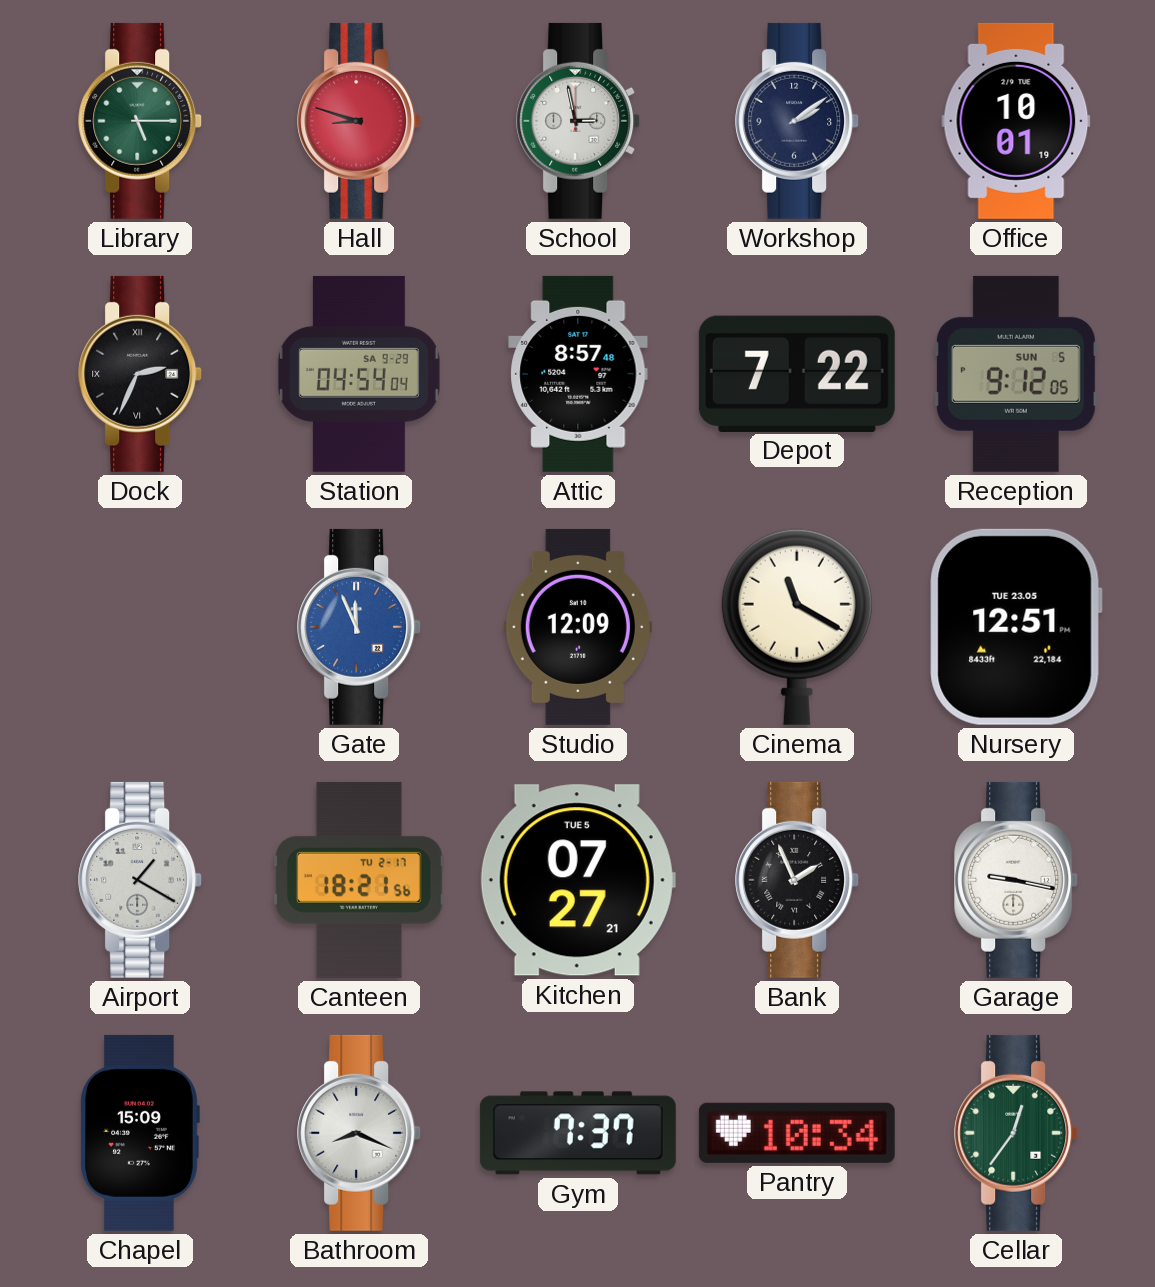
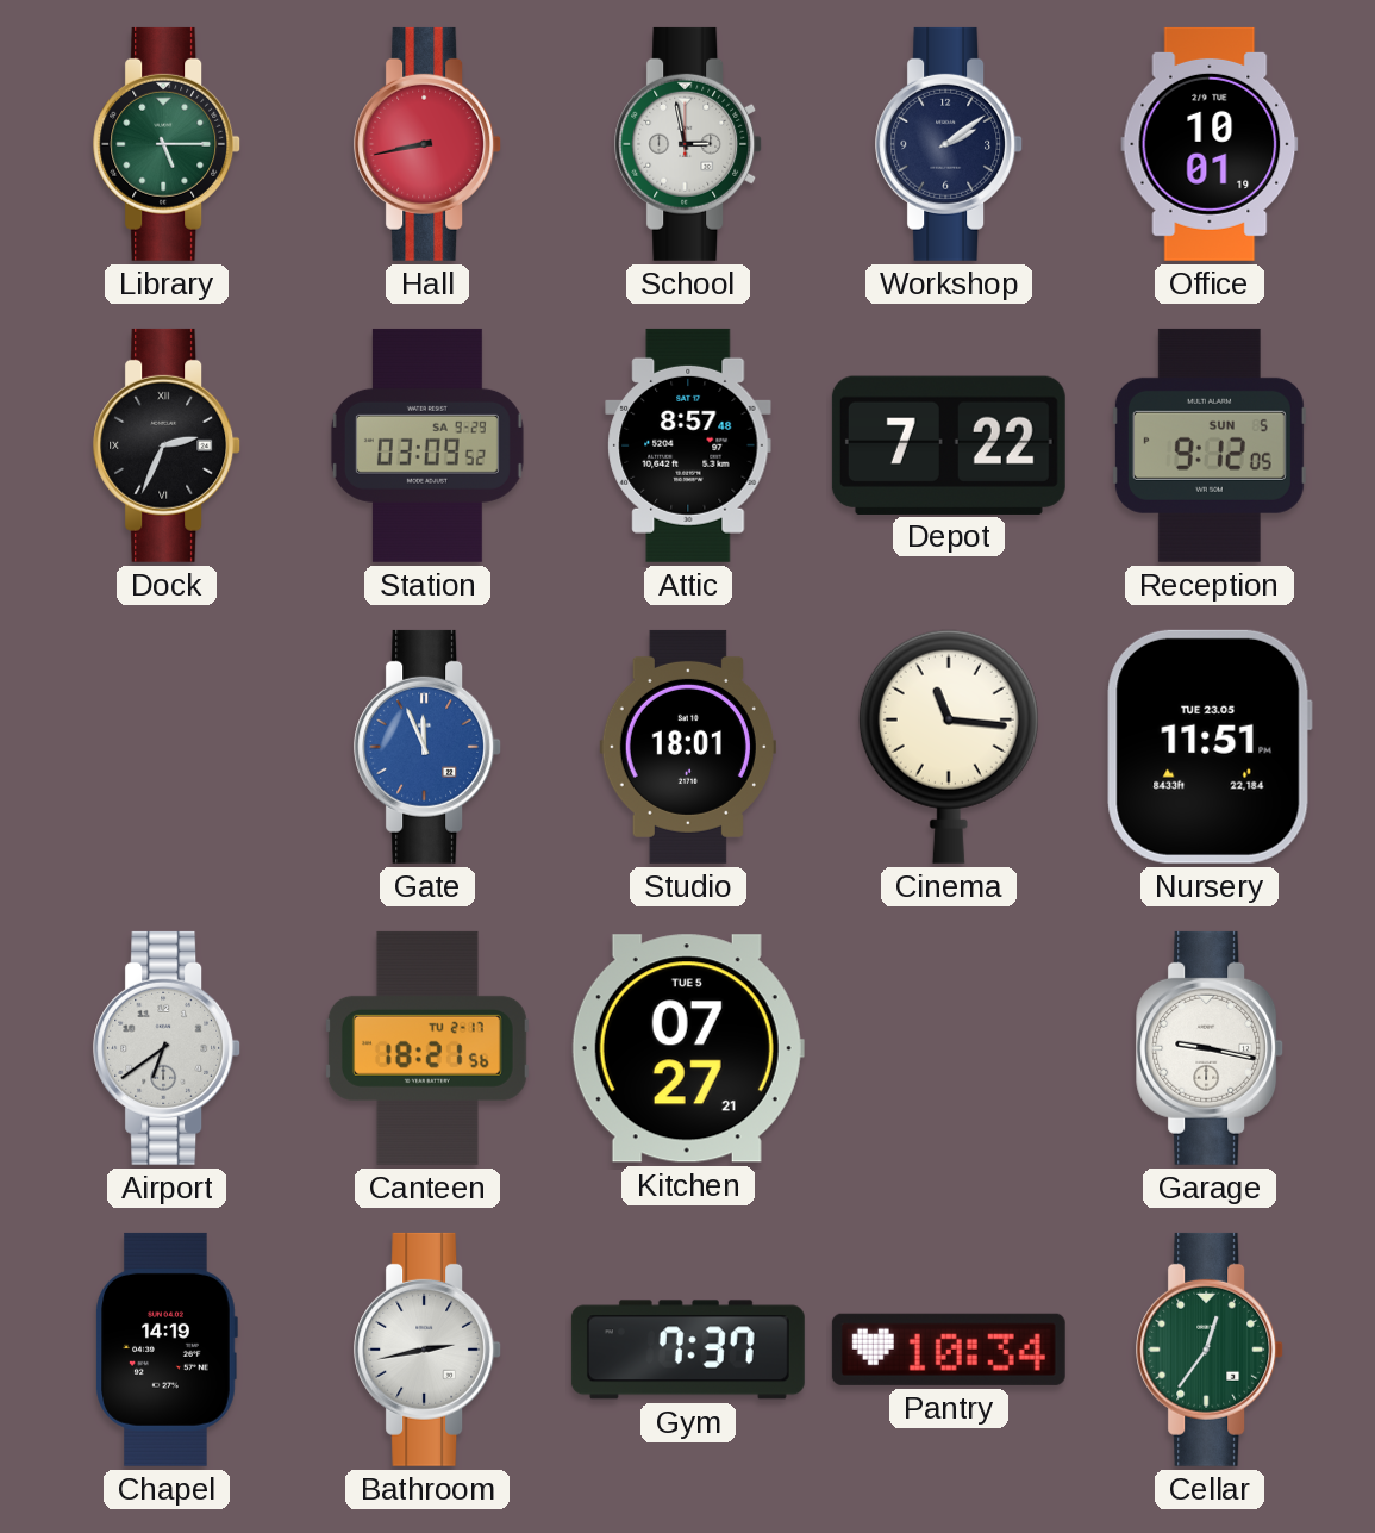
Hall: 8:48 -> 8:43
Station: 04:54 -> 03:09
Studio: 12:09 -> 18:01
Cinema: 11:20 -> 11:16
Nursery: 12:51 -> 11:51
Airport: 1:20 -> 6:39
Bank: 1:56 -> none
Chapel: 15:09 -> 14:19
Bathroom: 8:19 -> 2:43
